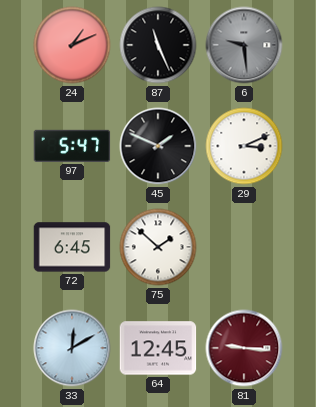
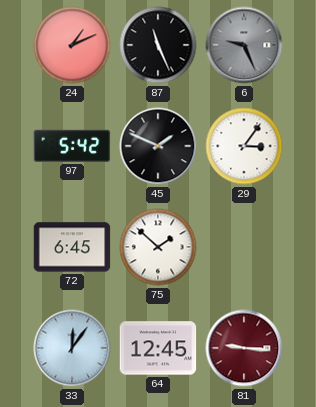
6: 9:29 -> 9:26
97: 5:47 -> 5:42
29: 3:11 -> 3:06
33: 12:10 -> 12:06
